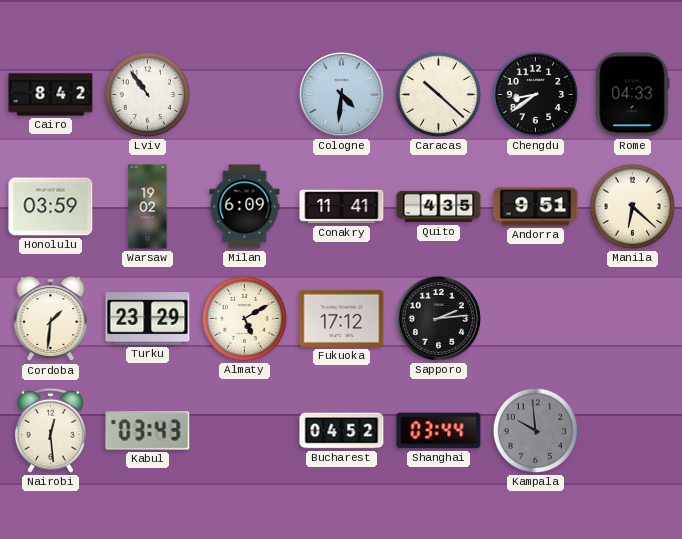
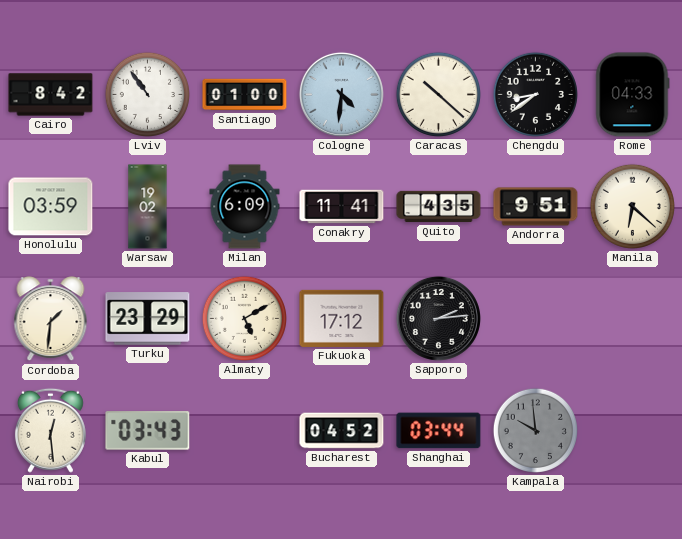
Santiago: none -> 01:00
